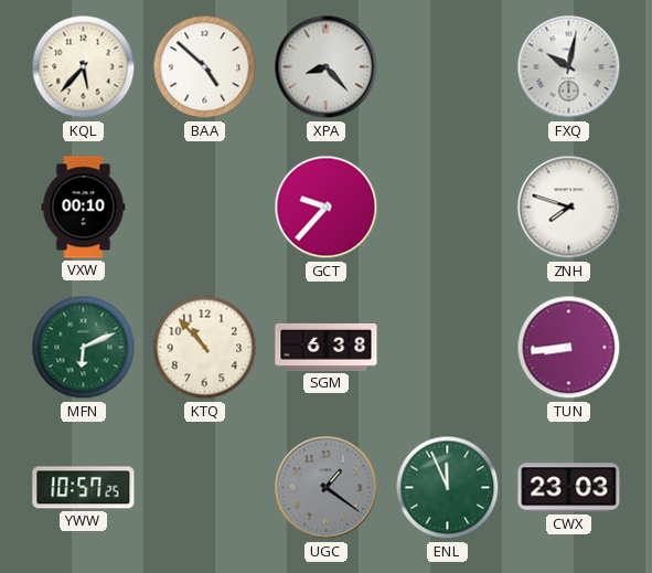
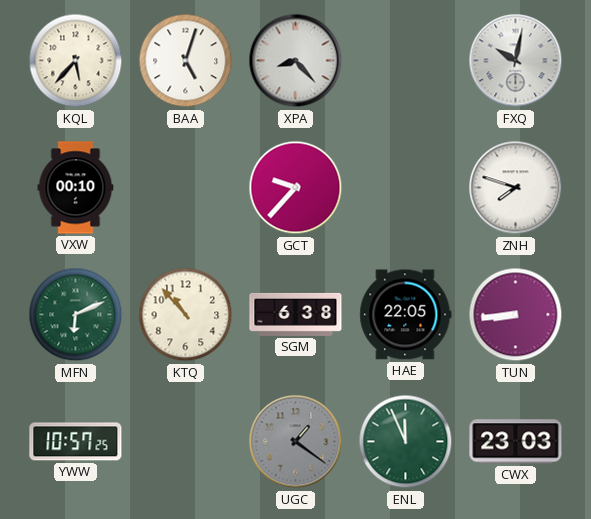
BAA: 4:52 -> 5:03
HAE: none -> 22:05
